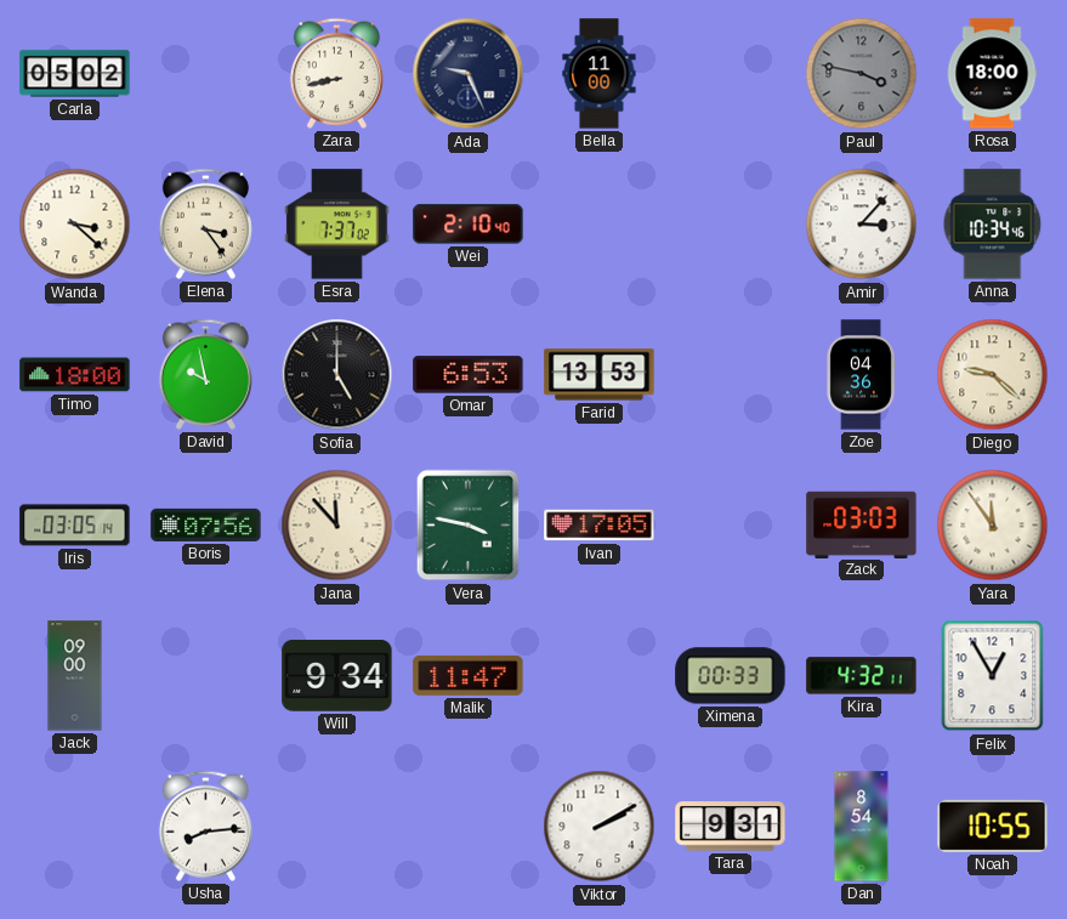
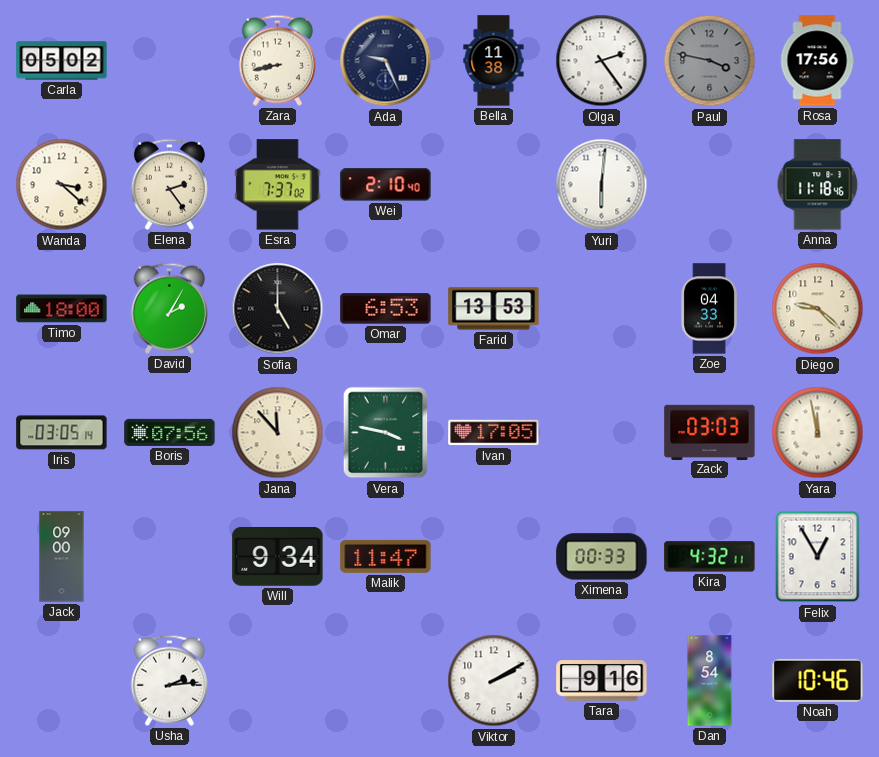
Bella: 11:00 -> 11:38
Olga: none -> 2:24
Rosa: 18:00 -> 17:56
Elena: 3:24 -> 2:24
Yuri: none -> 6:01
Amir: 3:07 -> none
Anna: 10:34 -> 11:18
David: 9:58 -> 2:05
Zoe: 04:36 -> 04:33
Yara: 11:54 -> 11:58
Usha: 8:14 -> 2:14
Tara: 9:31 -> 9:16
Noah: 10:55 -> 10:46
